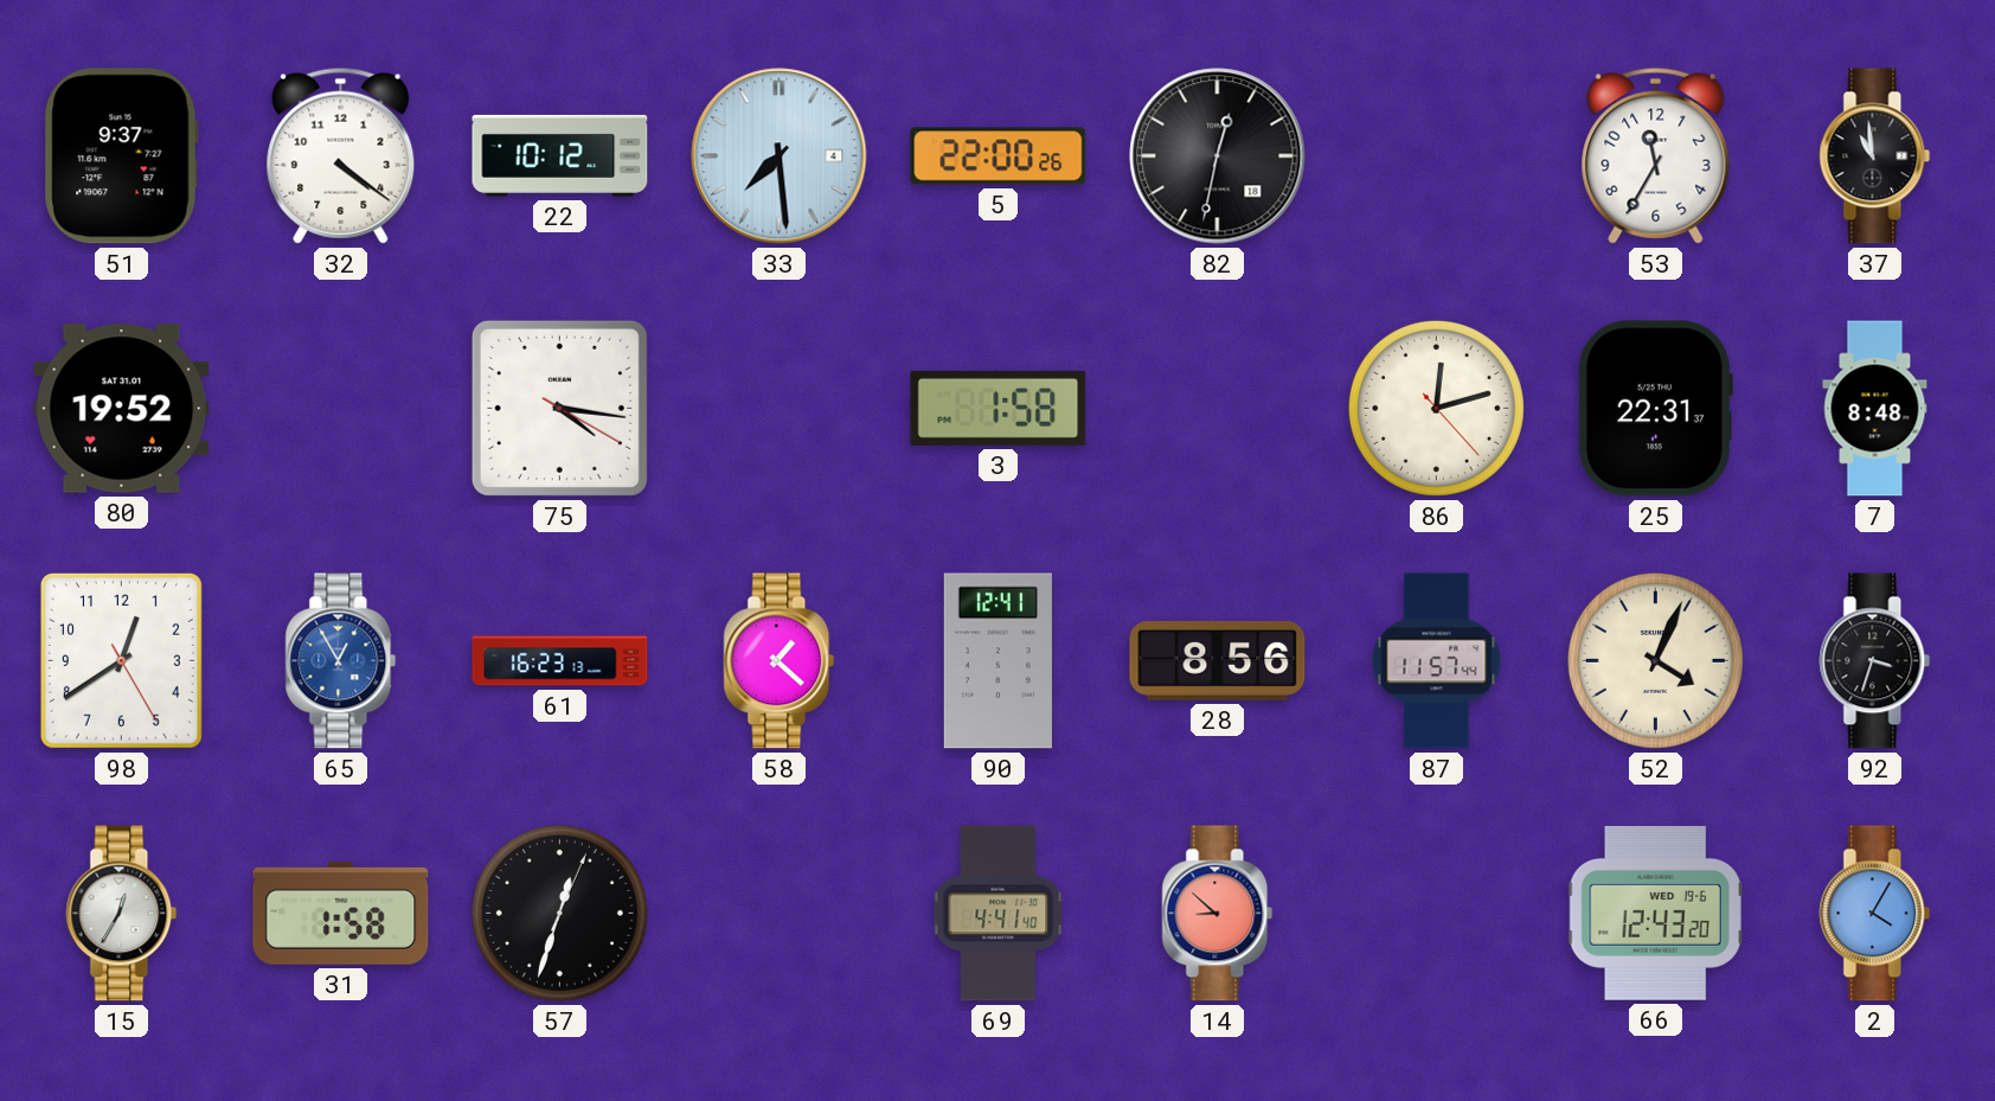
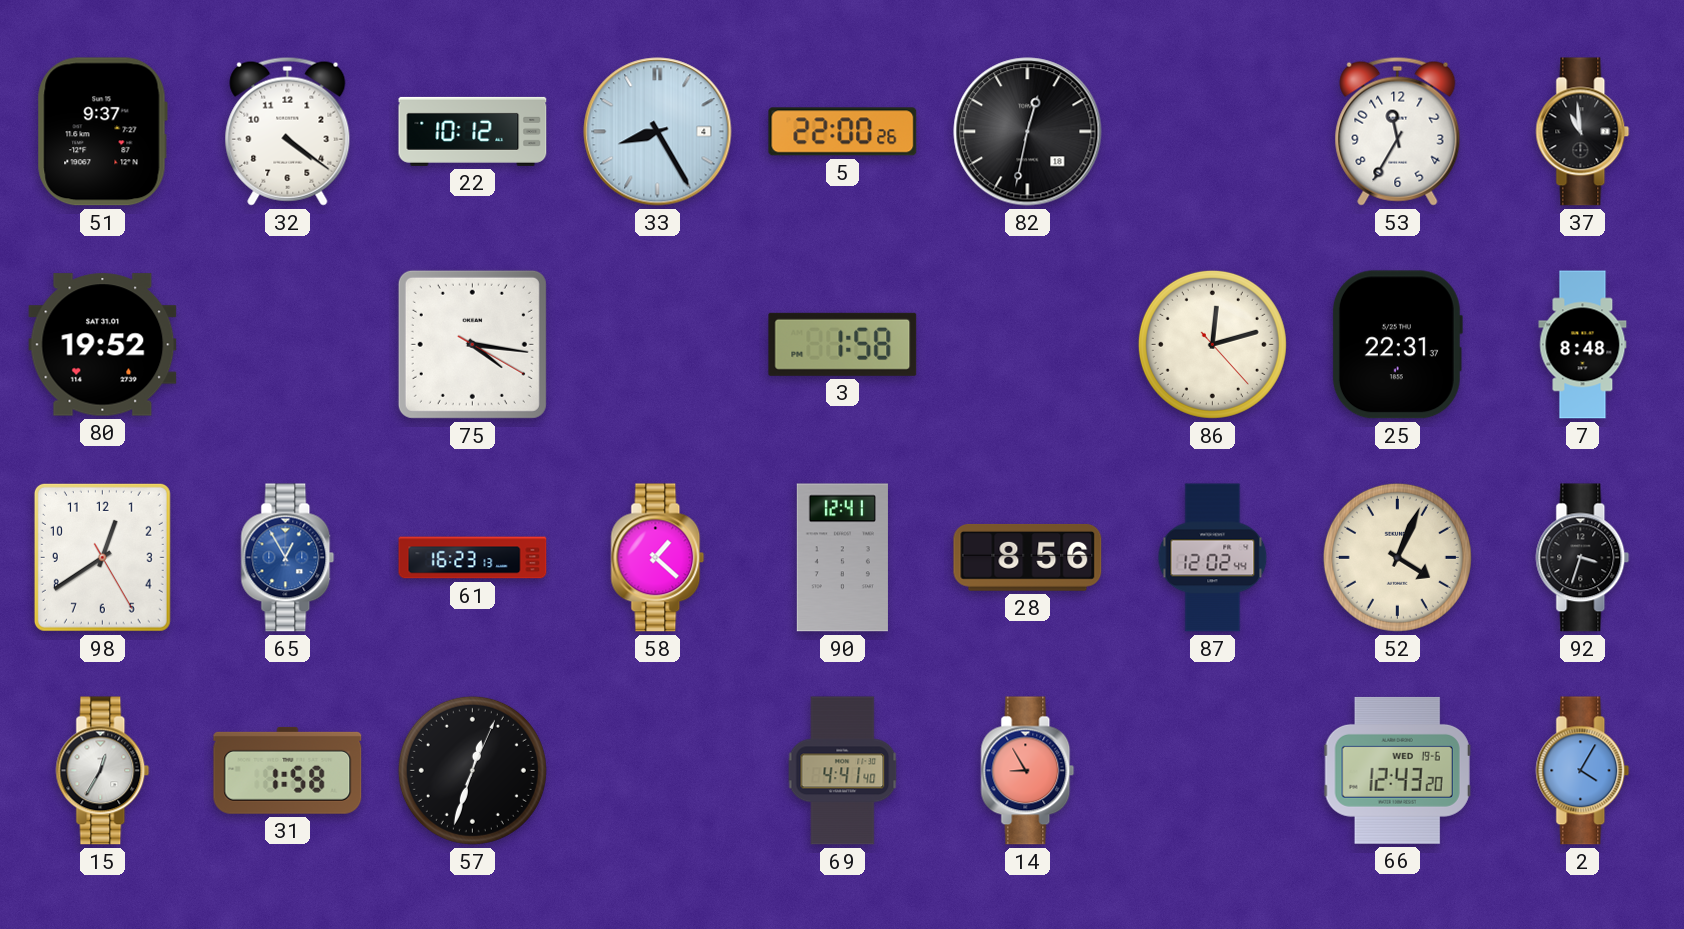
33: 7:29 -> 8:25
87: 11:57 -> 12:02
14: 8:52 -> 8:55
